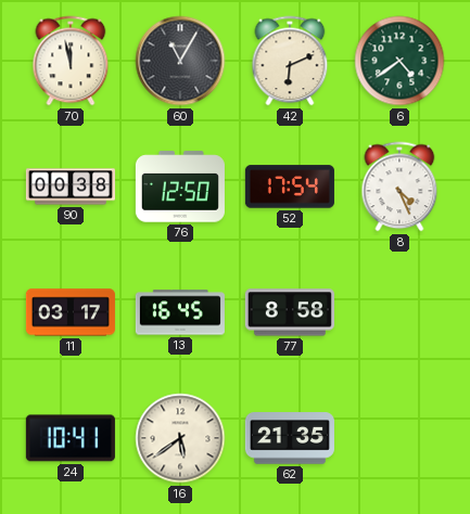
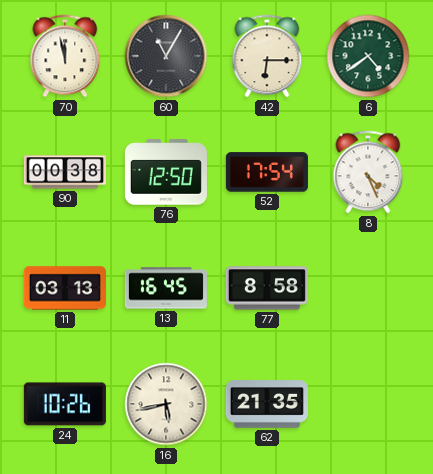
42: 6:11 -> 6:15
11: 03:17 -> 03:13
24: 10:41 -> 10:26
16: 5:39 -> 5:43
